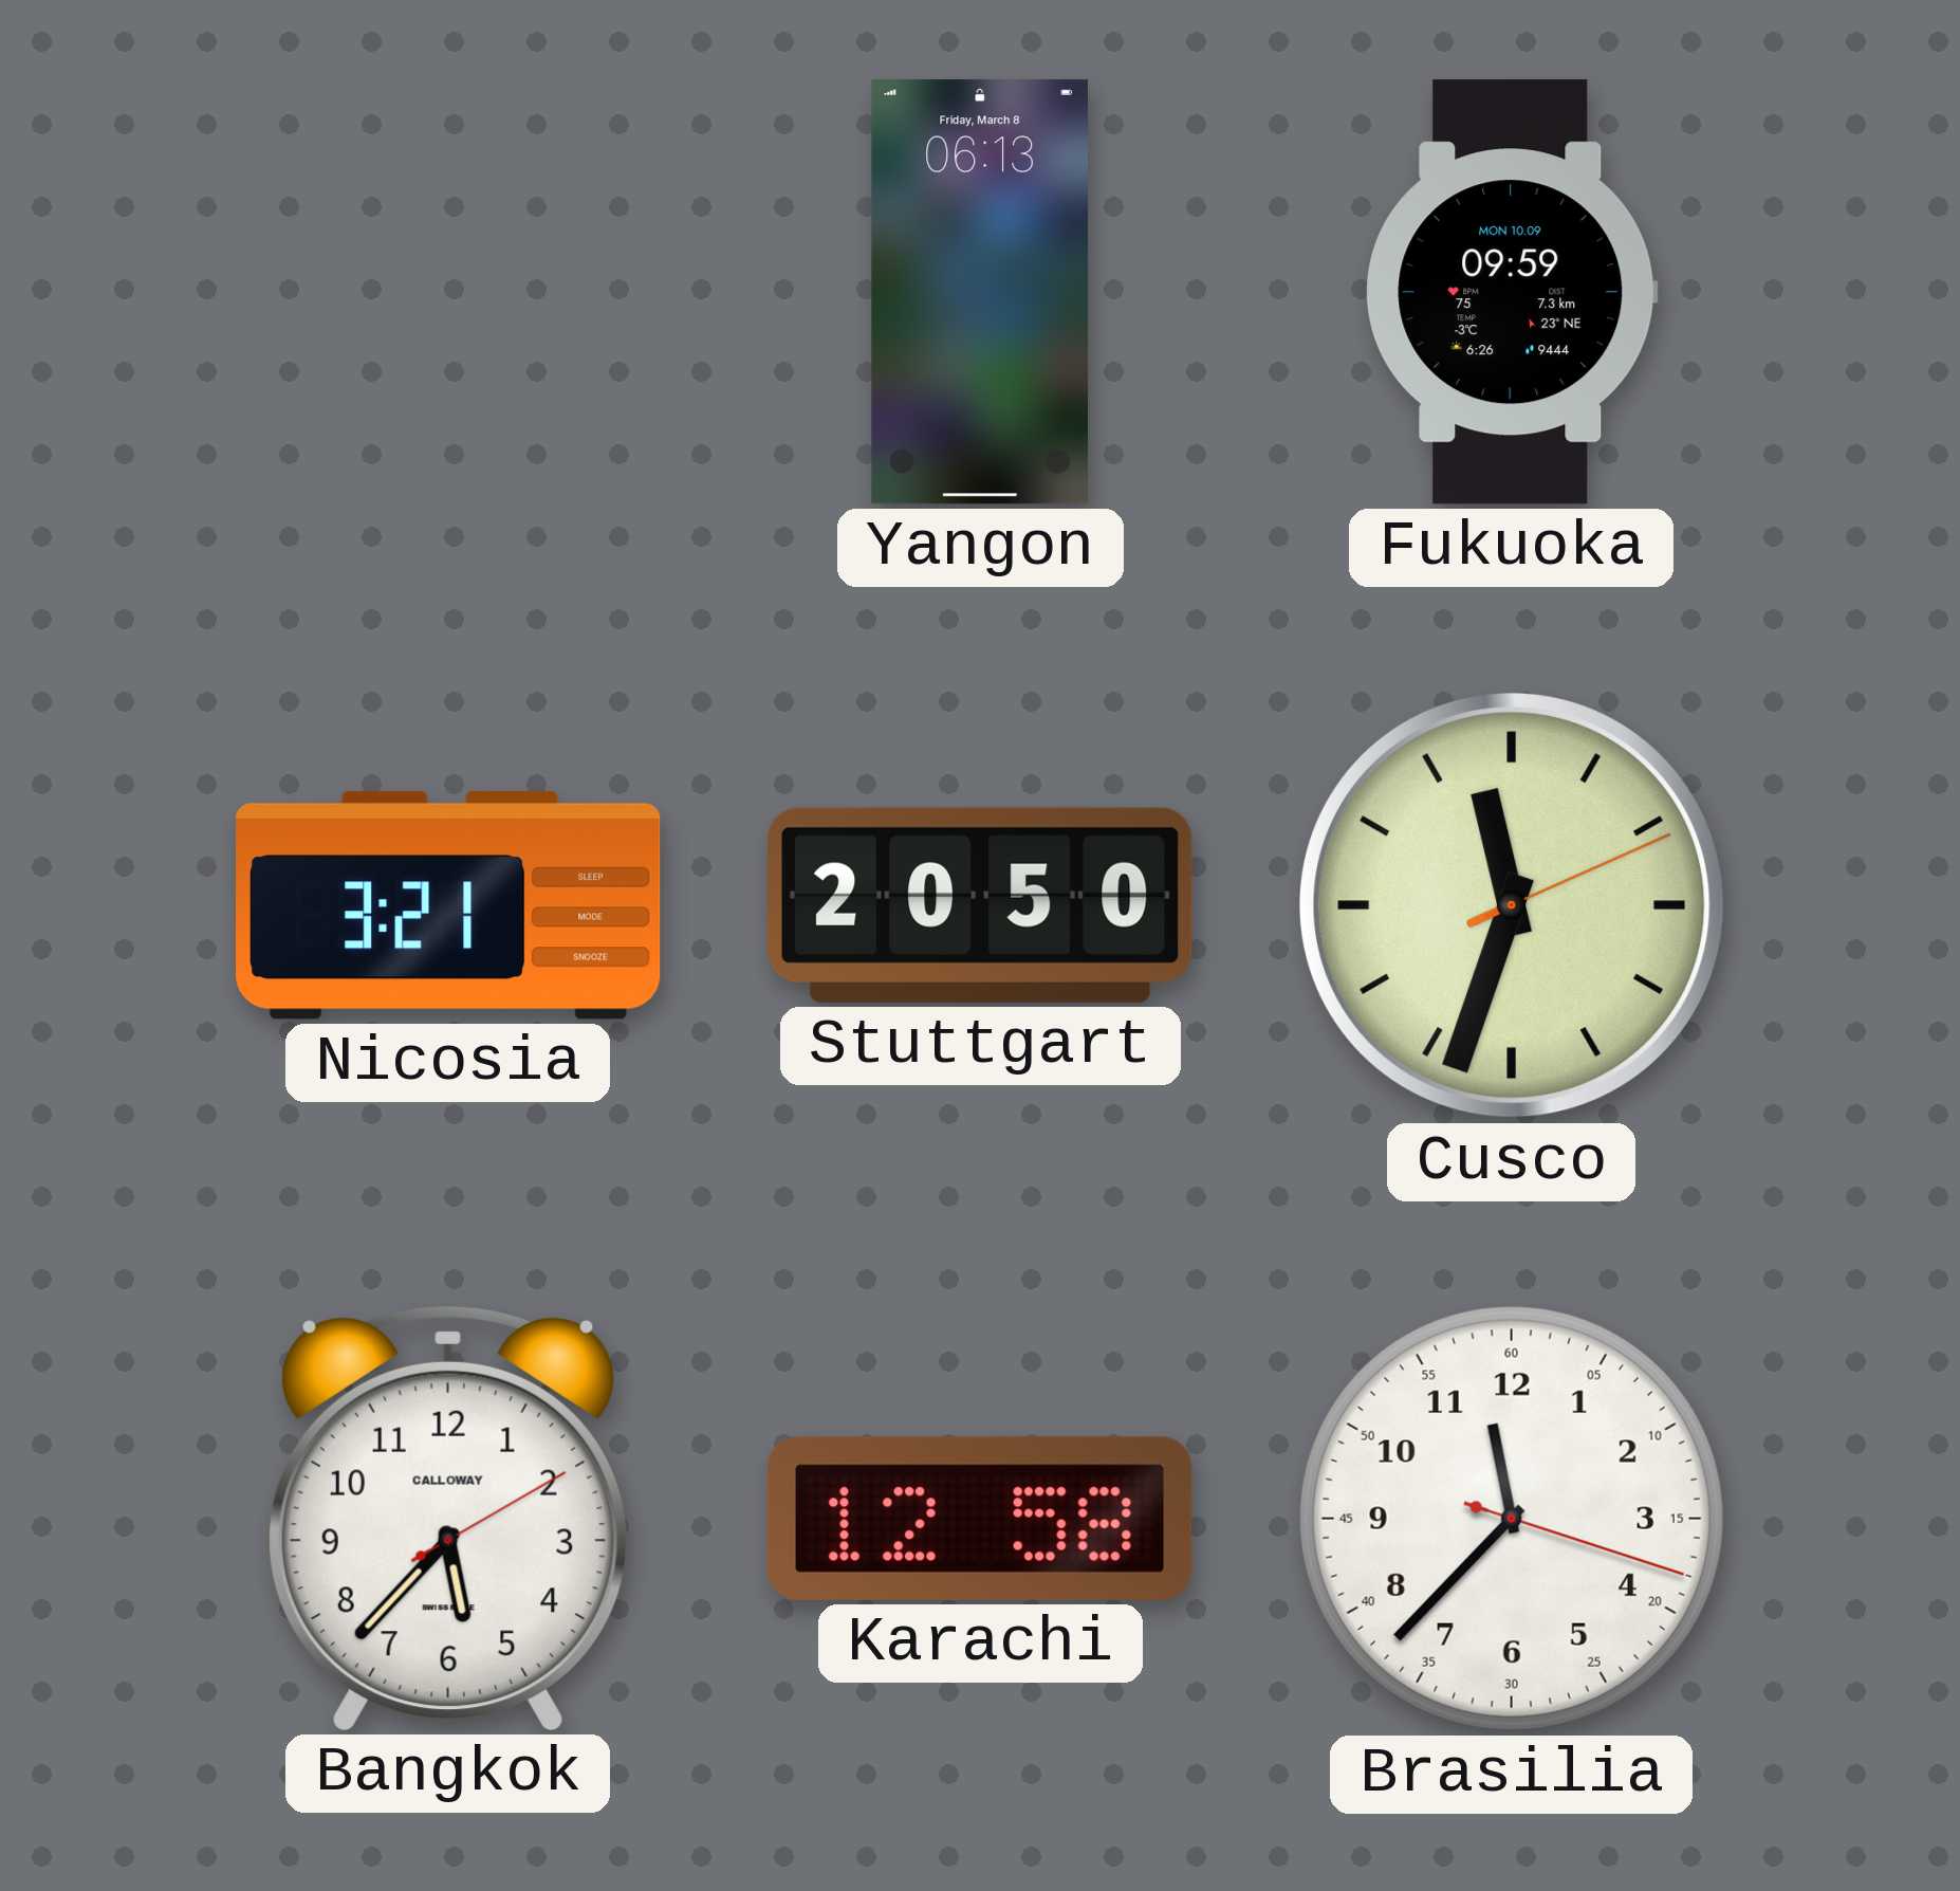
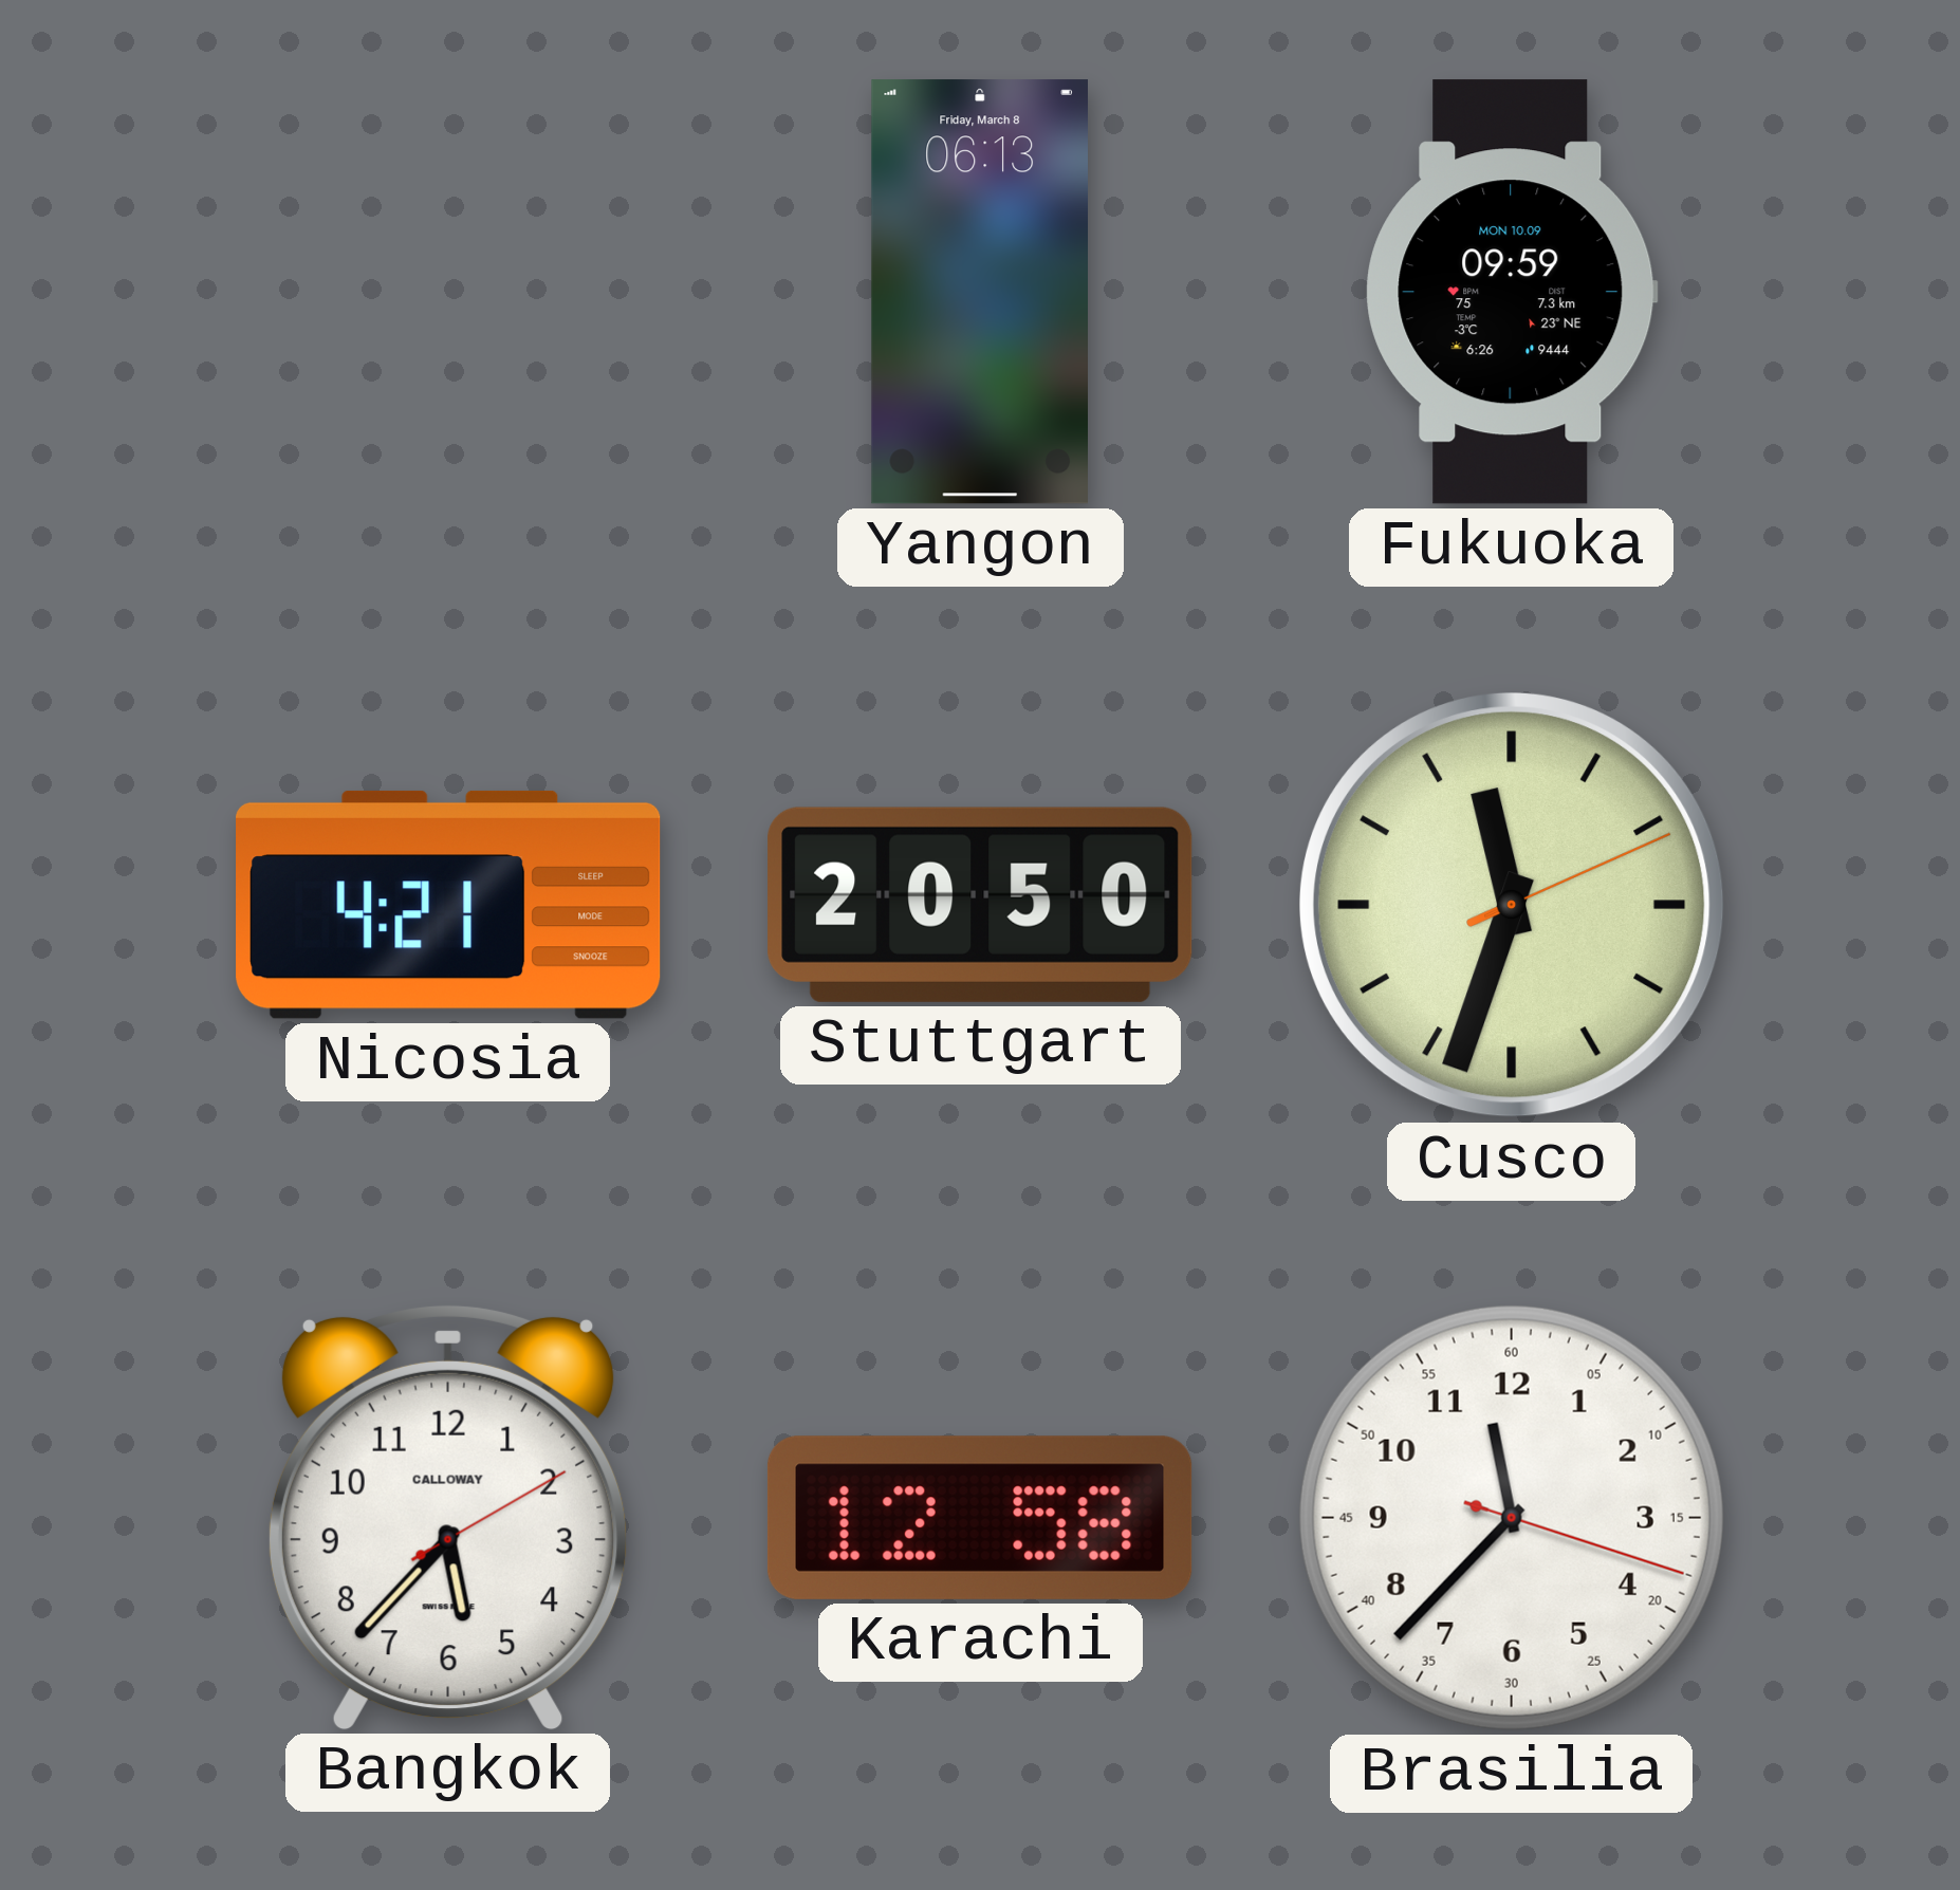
Nicosia: 3:21 -> 4:21
